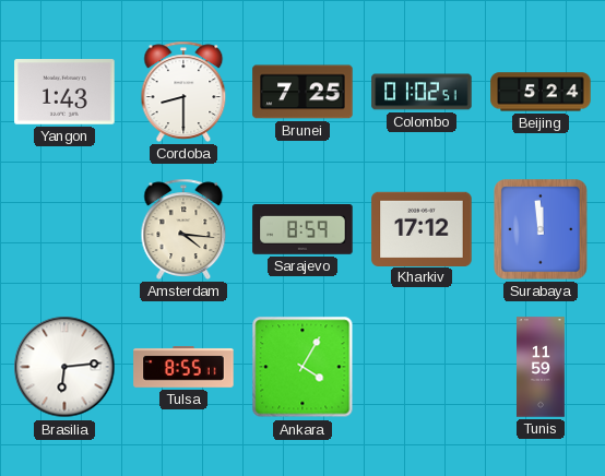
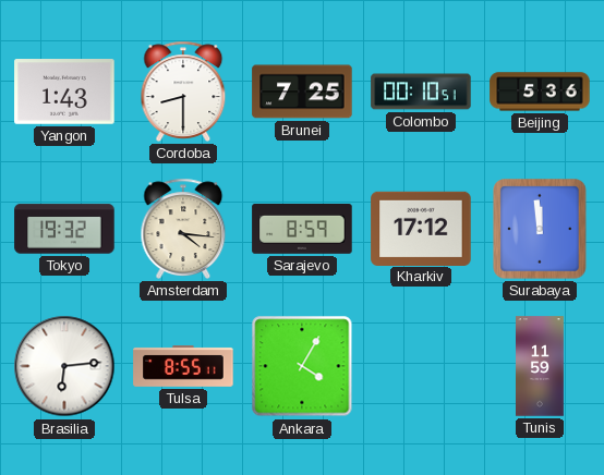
Colombo: 01:02 -> 00:10
Beijing: 5:24 -> 5:36
Tokyo: none -> 19:32
